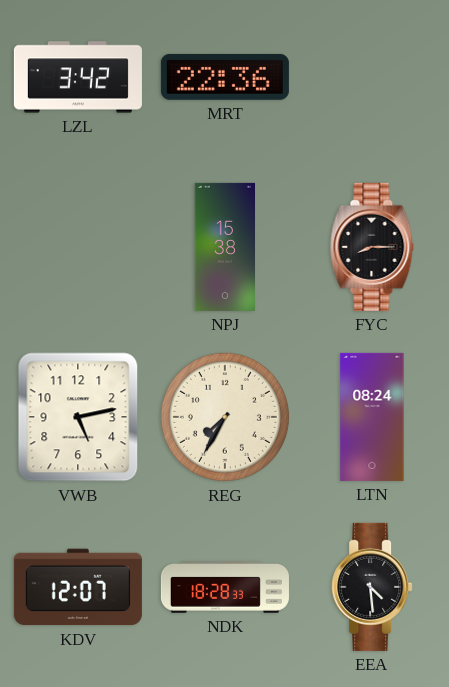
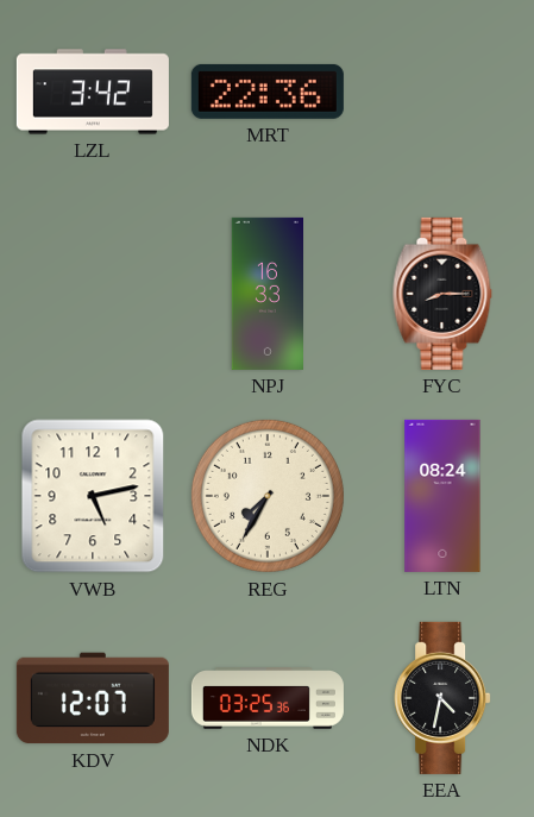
NPJ: 15:38 -> 16:33
NDK: 18:28 -> 03:25
EEA: 4:29 -> 4:32
